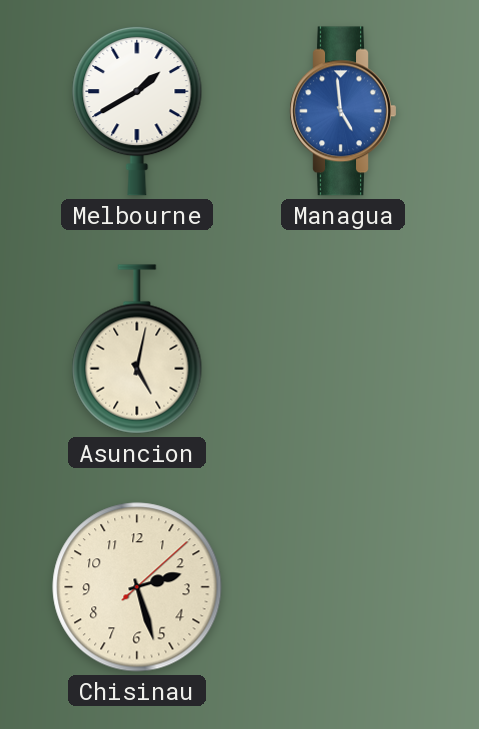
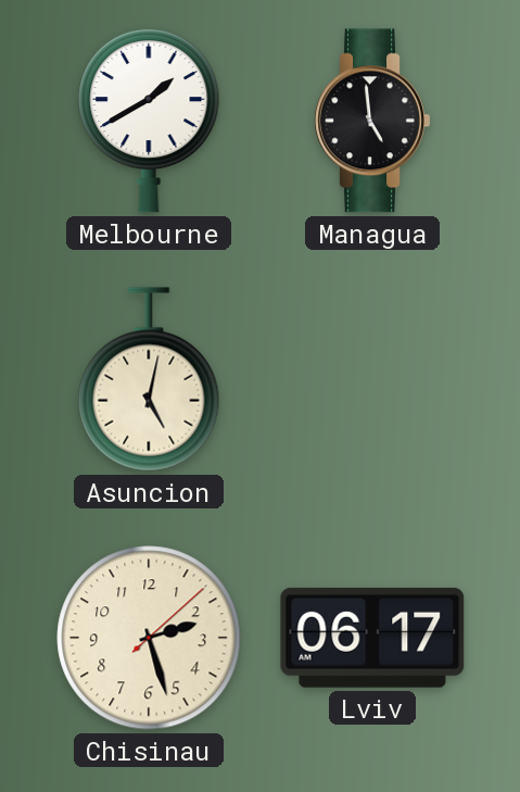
Managua dial: blue -> black
Lviv: none -> 06:17
